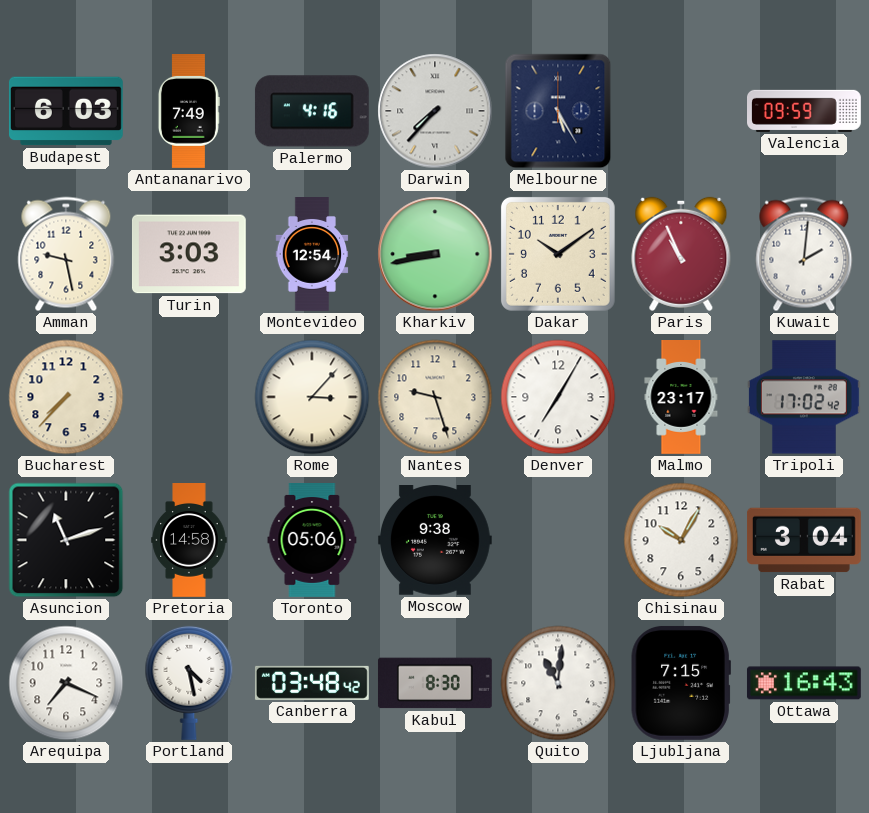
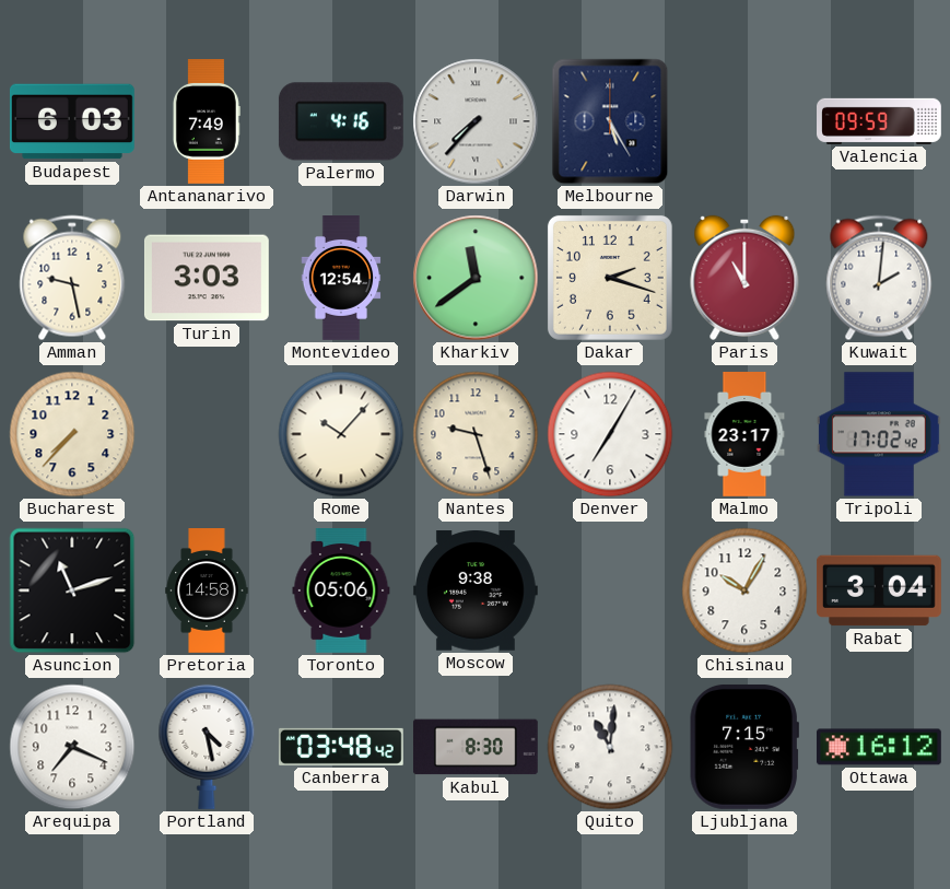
Kharkiv: 8:43 -> 11:39
Dakar: 10:09 -> 2:18
Paris: 10:56 -> 11:00
Rome: 3:07 -> 10:07
Ottawa: 16:43 -> 16:12
